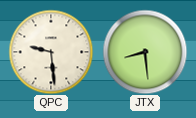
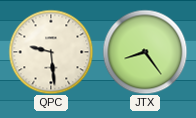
JTX: 8:29 -> 8:24
